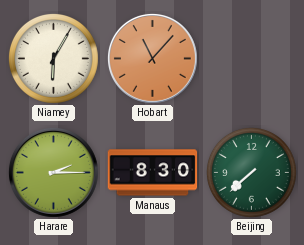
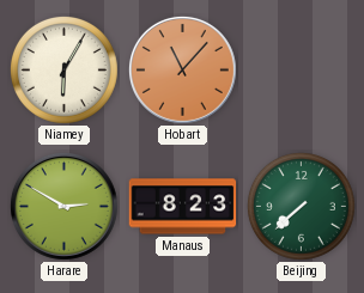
Harare: 2:15 -> 2:50
Manaus: 8:30 -> 8:23
